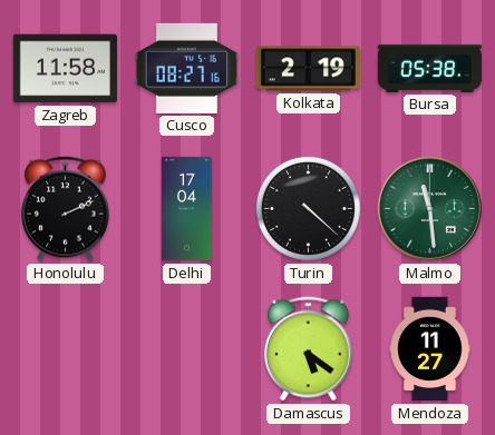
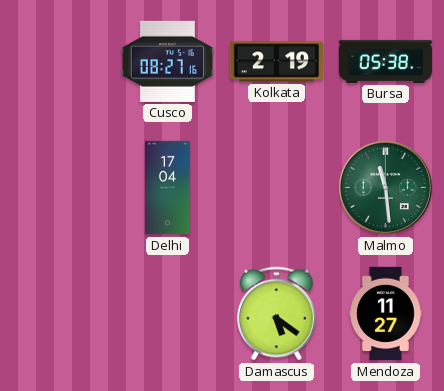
Zagreb: 11:58 -> none
Honolulu: 2:11 -> none
Turin: 4:22 -> none
